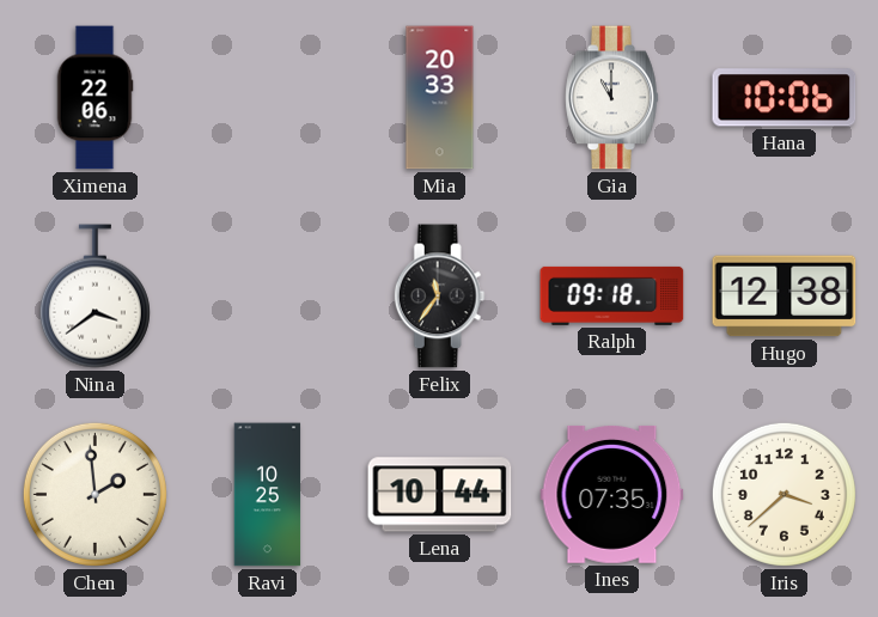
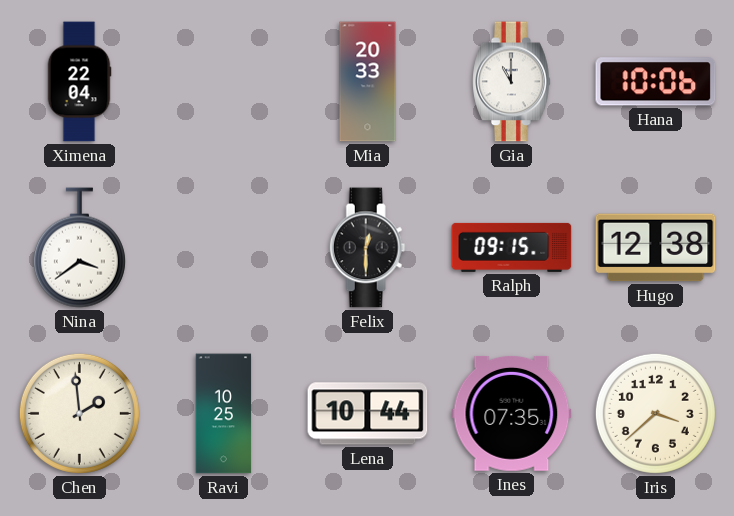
Ximena: 22:06 -> 22:04
Felix: 11:36 -> 12:30
Ralph: 09:18 -> 09:15
